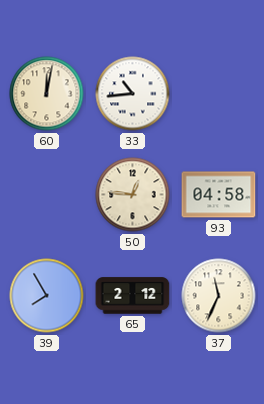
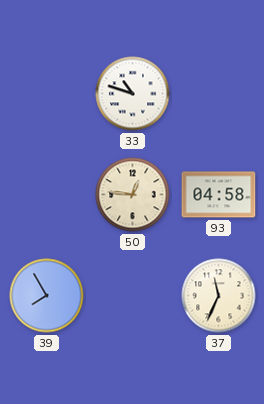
60: 12:02 -> none
33: 10:44 -> 10:48
65: 2:12 -> none
